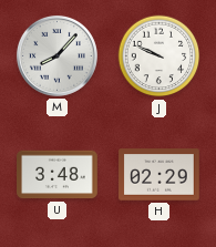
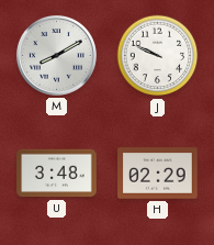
M: 8:07 -> 8:10
